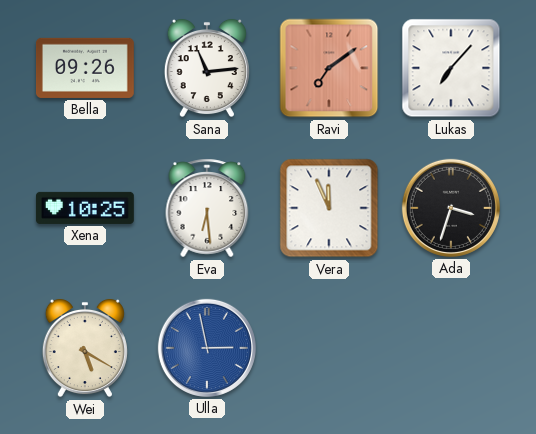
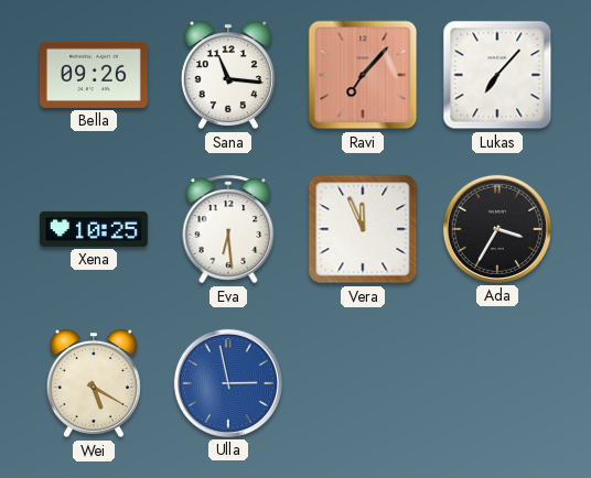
Sana: 11:14 -> 11:16
Ravi: 7:09 -> 7:07
Ada: 3:33 -> 3:35
